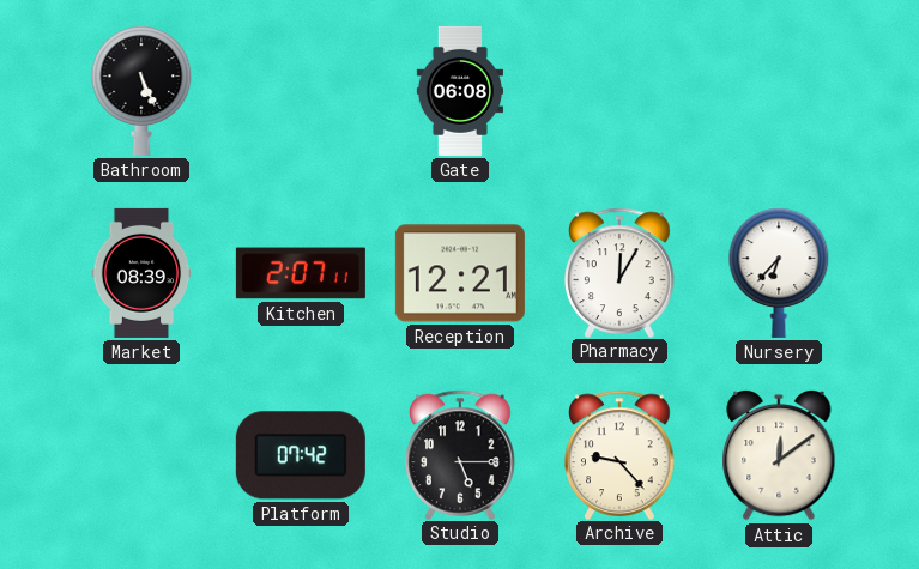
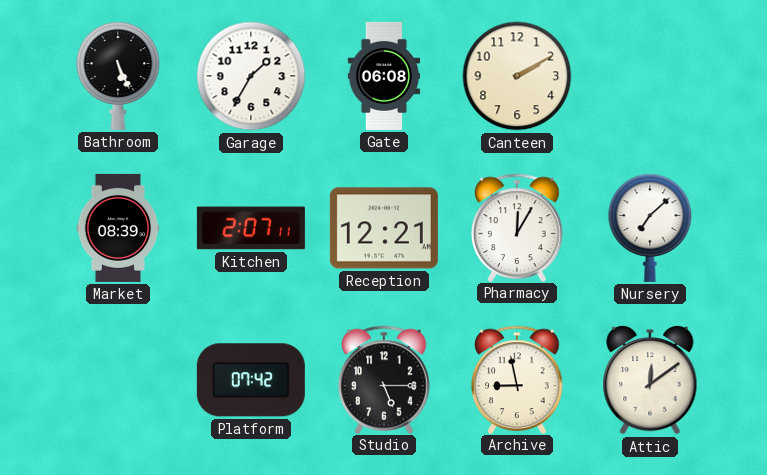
Garage: none -> 1:35
Canteen: none -> 2:10
Nursery: 6:37 -> 7:08
Archive: 9:23 -> 8:58
